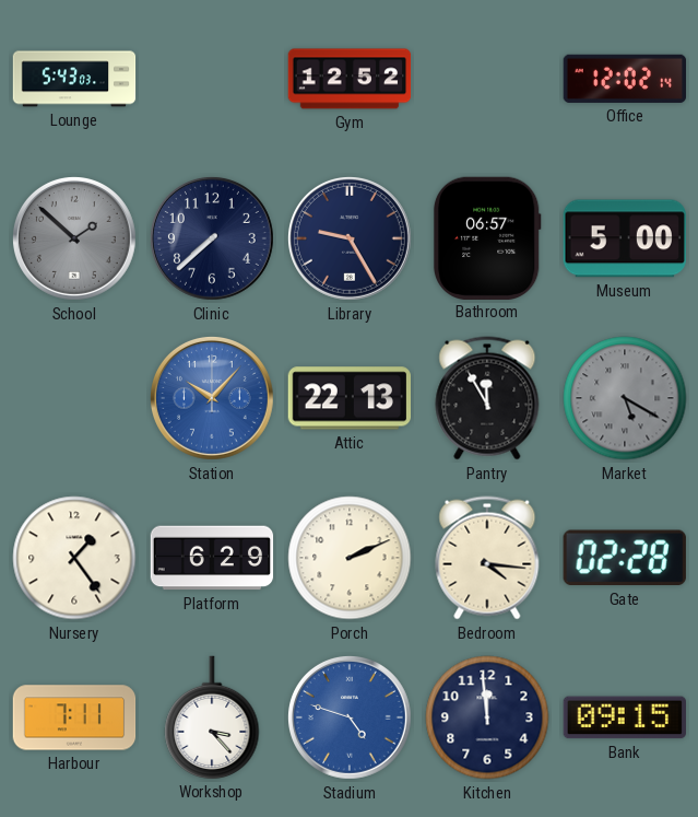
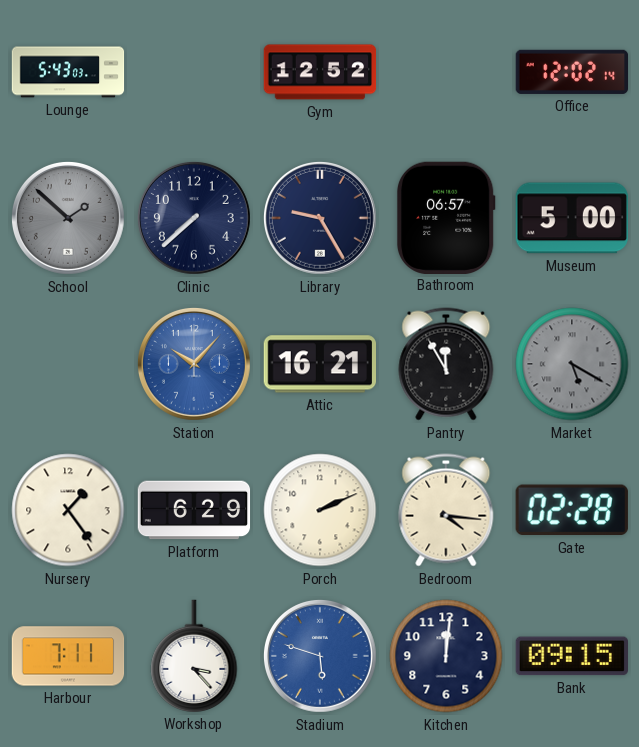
Attic: 22:13 -> 16:21
Stadium: 4:48 -> 5:48
Kitchen: 11:59 -> 12:01
